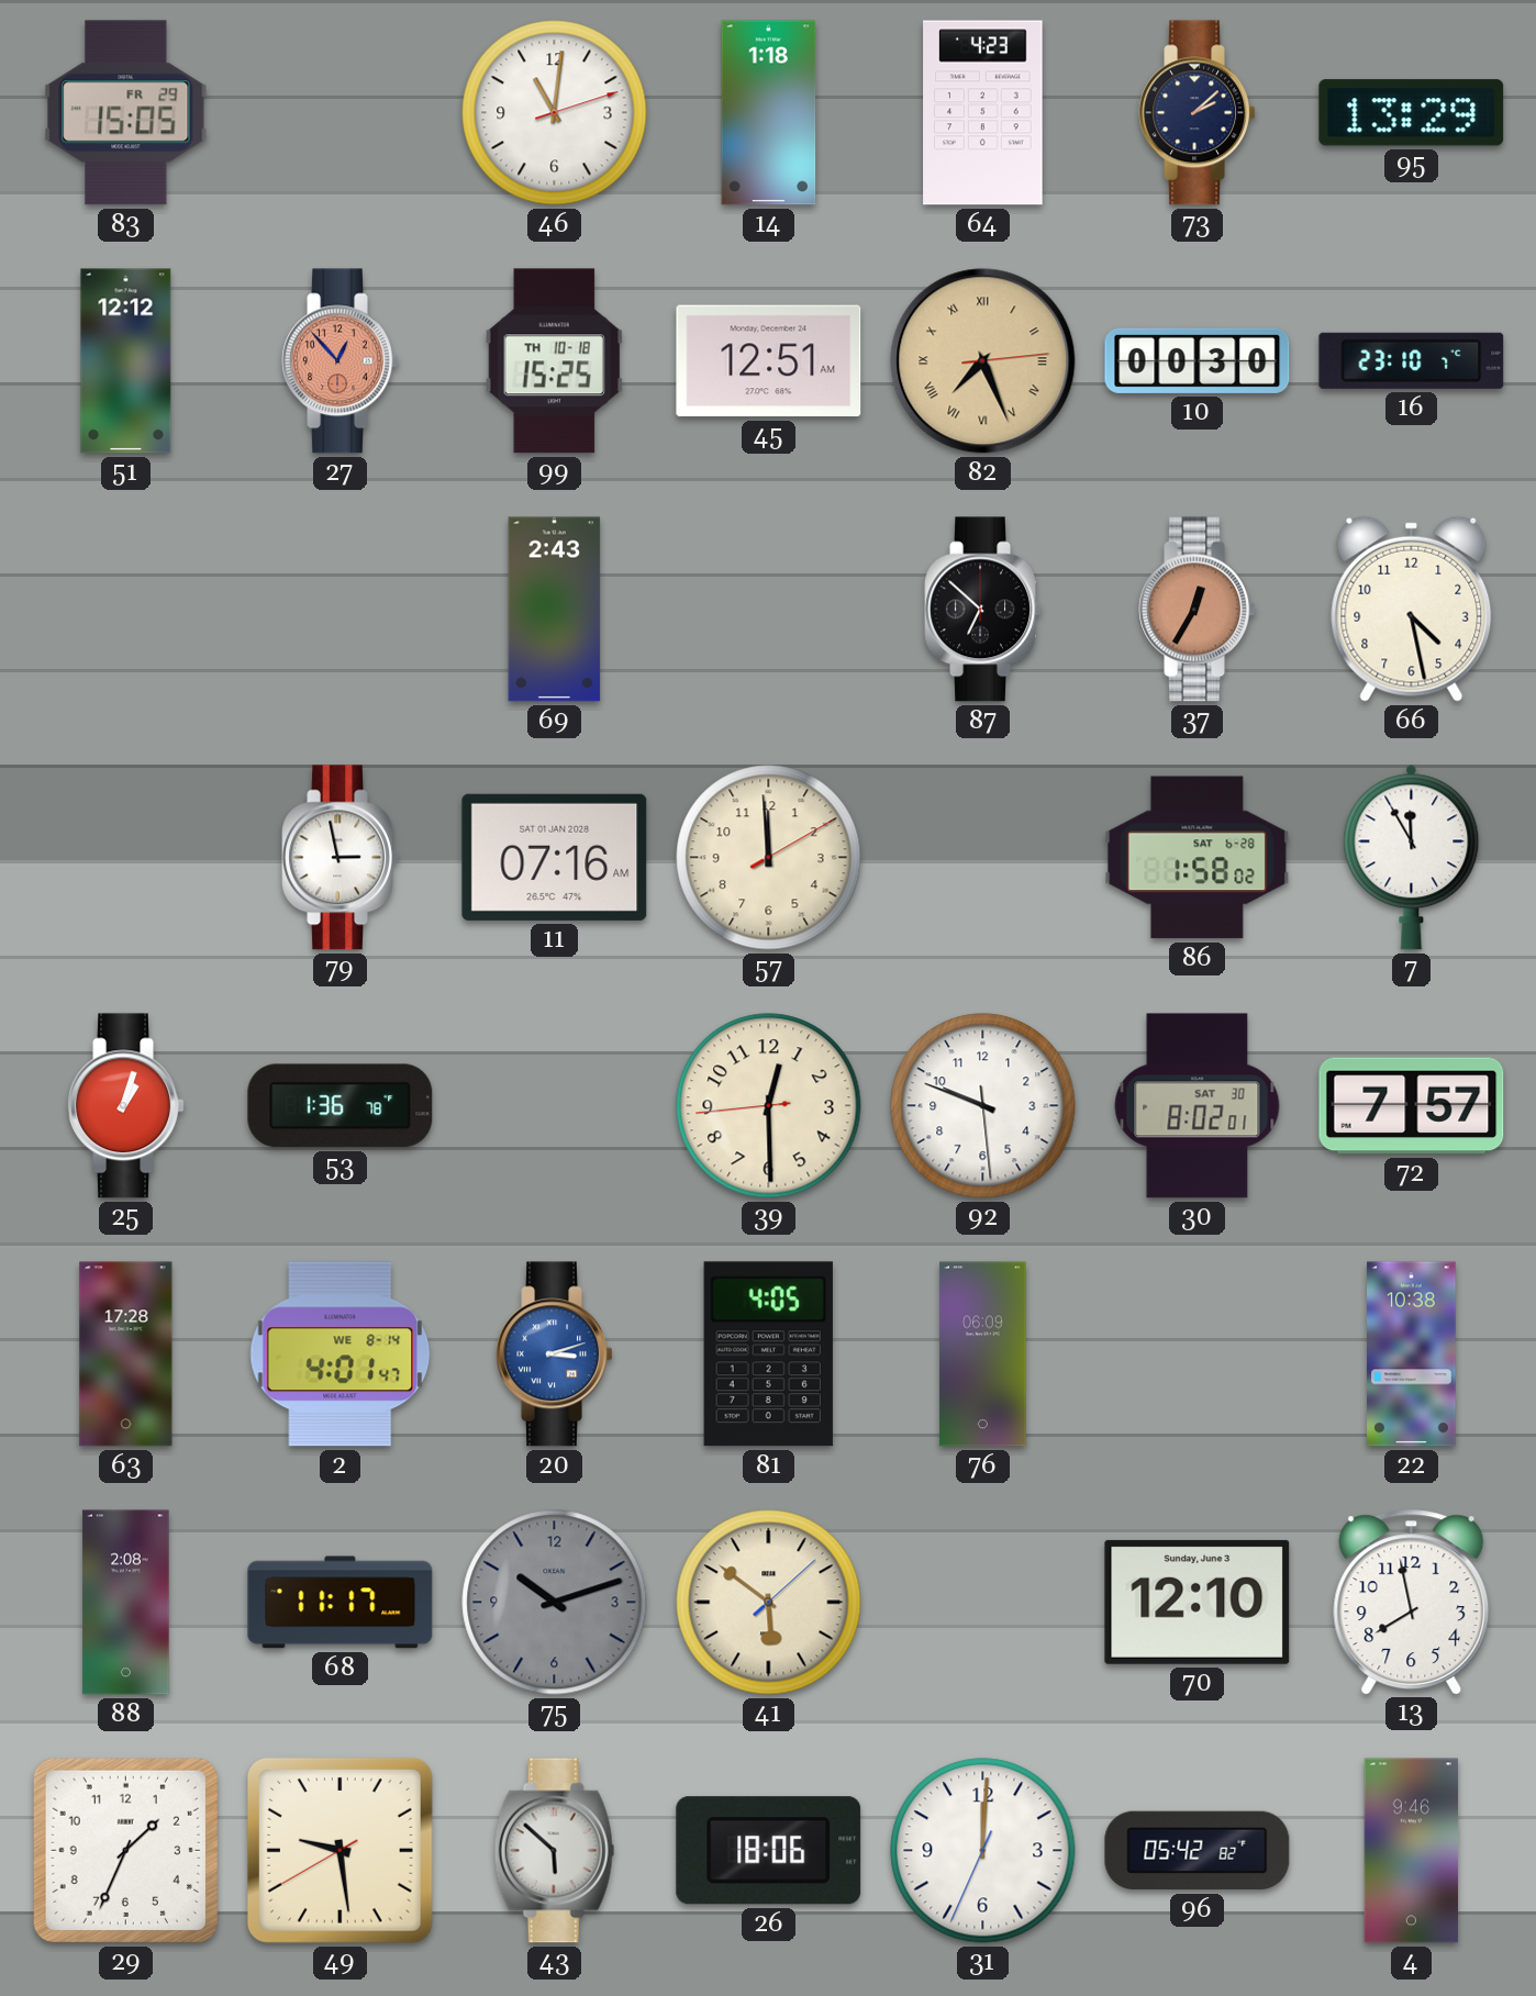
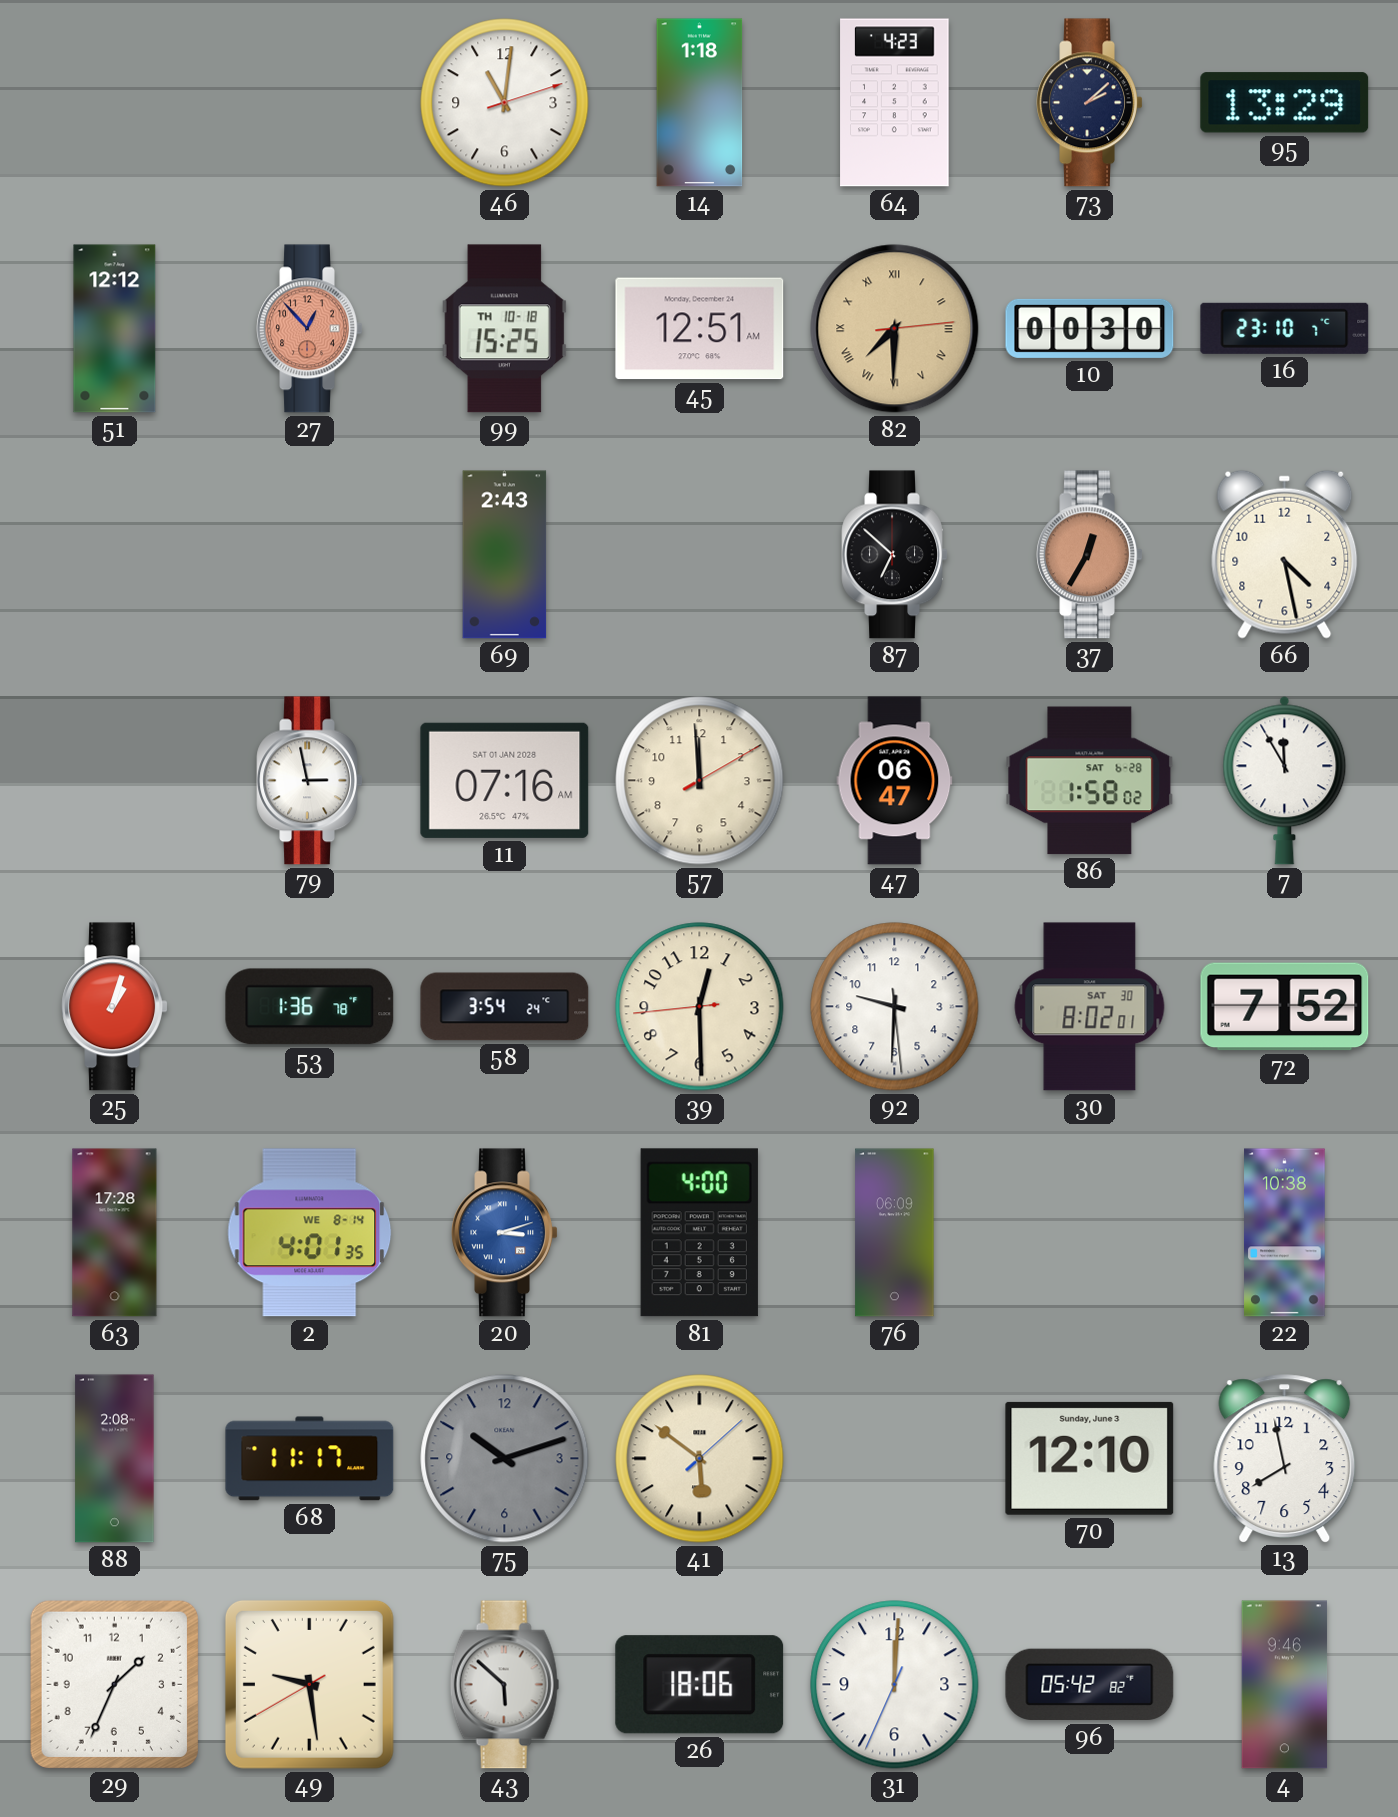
83: 15:05 -> none
82: 7:26 -> 7:30
47: none -> 06:47
58: none -> 3:54
92: 9:48 -> 9:30
72: 7:57 -> 7:52
2: 4:01:47 -> 4:01:35
81: 4:05 -> 4:00
